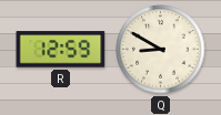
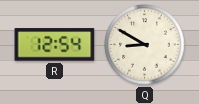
R: 12:59 -> 12:54
